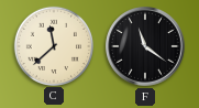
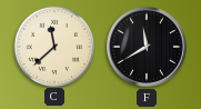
F: 11:21 -> 11:40
